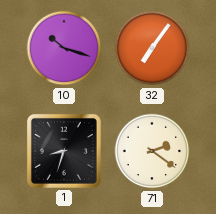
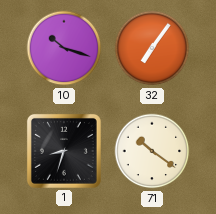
71: 2:21 -> 10:21
